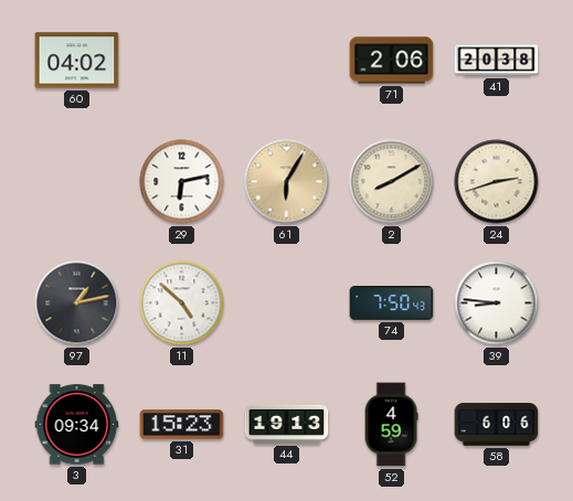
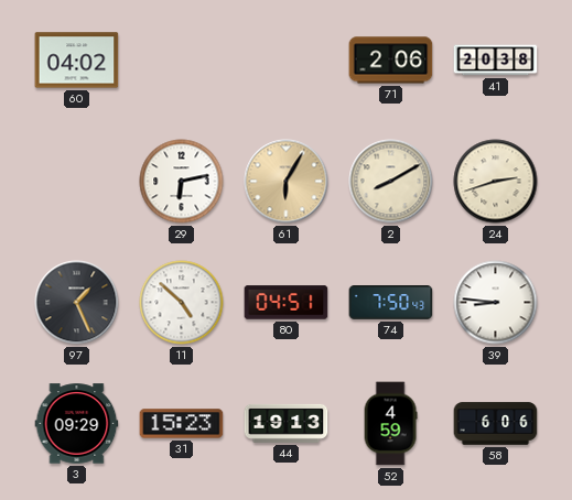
97: 1:13 -> 1:26
80: none -> 04:51
3: 09:34 -> 09:29
